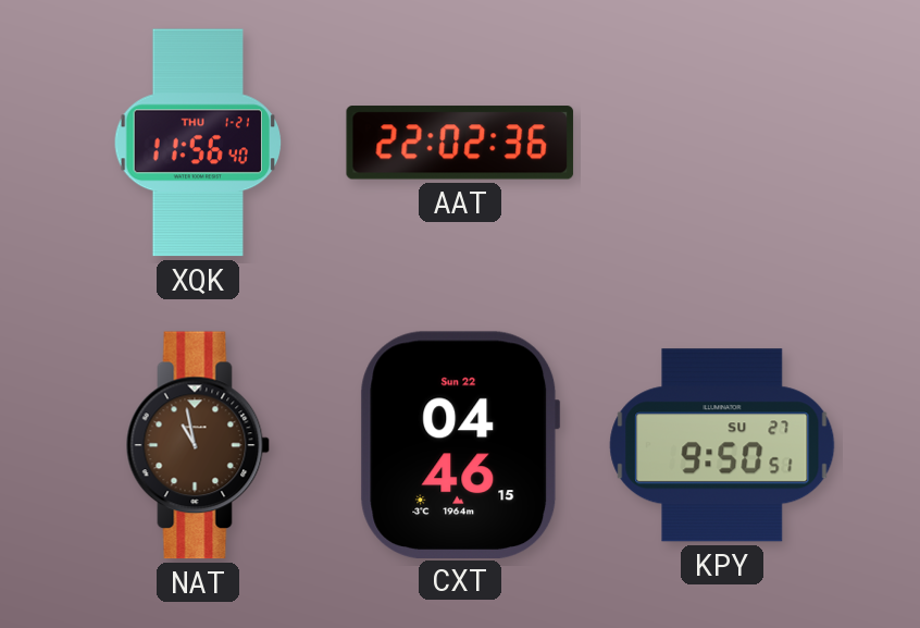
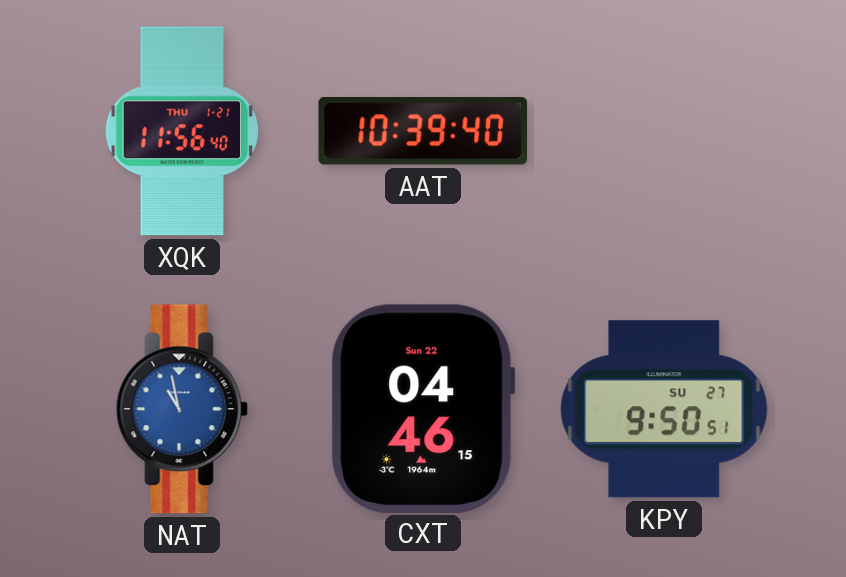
AAT: 22:02 -> 10:39
NAT dial: brown -> blue
